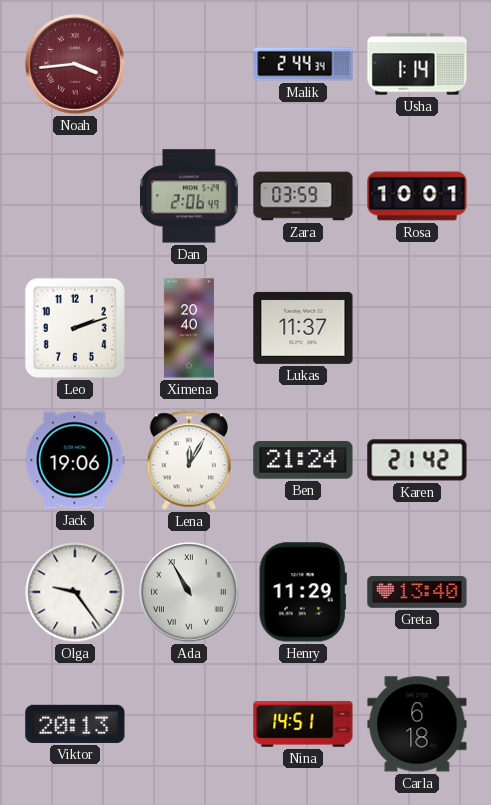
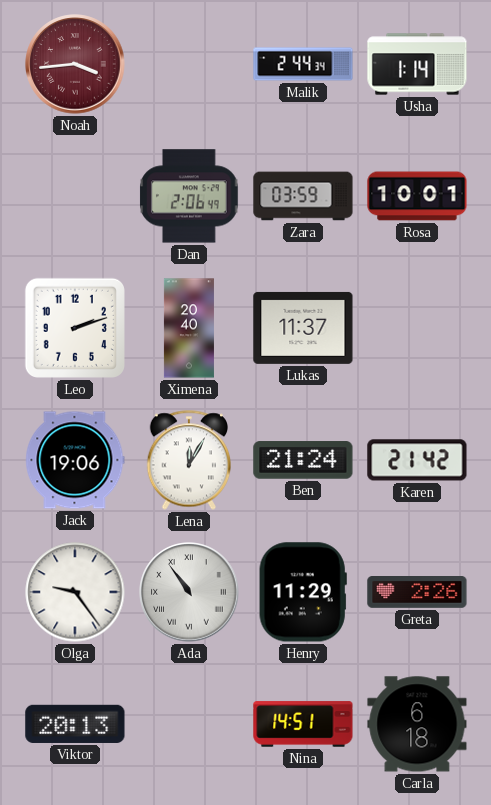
Ada: 10:55 -> 10:54
Greta: 13:40 -> 2:26
